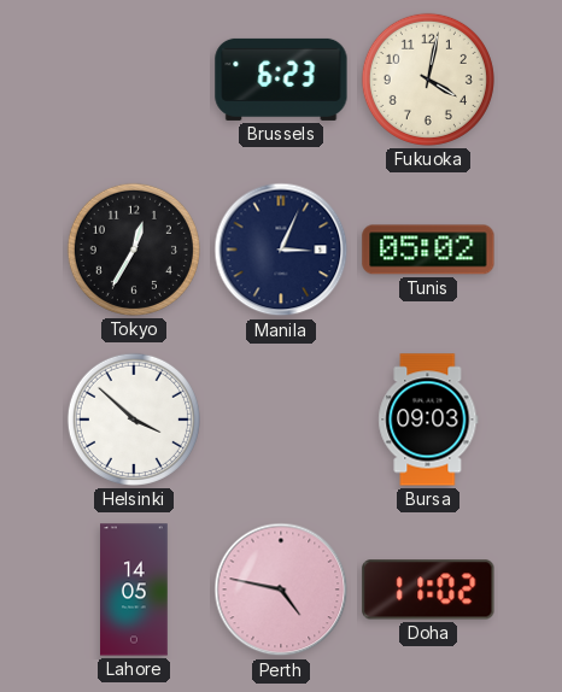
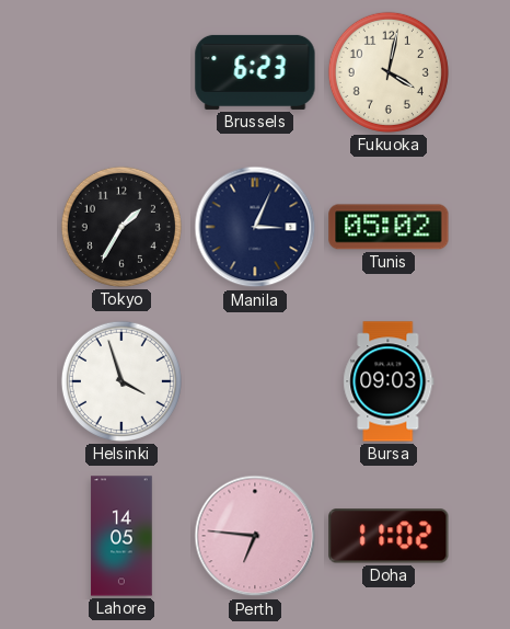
Tokyo: 12:35 -> 1:35
Helsinki: 3:52 -> 3:57
Perth: 4:47 -> 6:46
